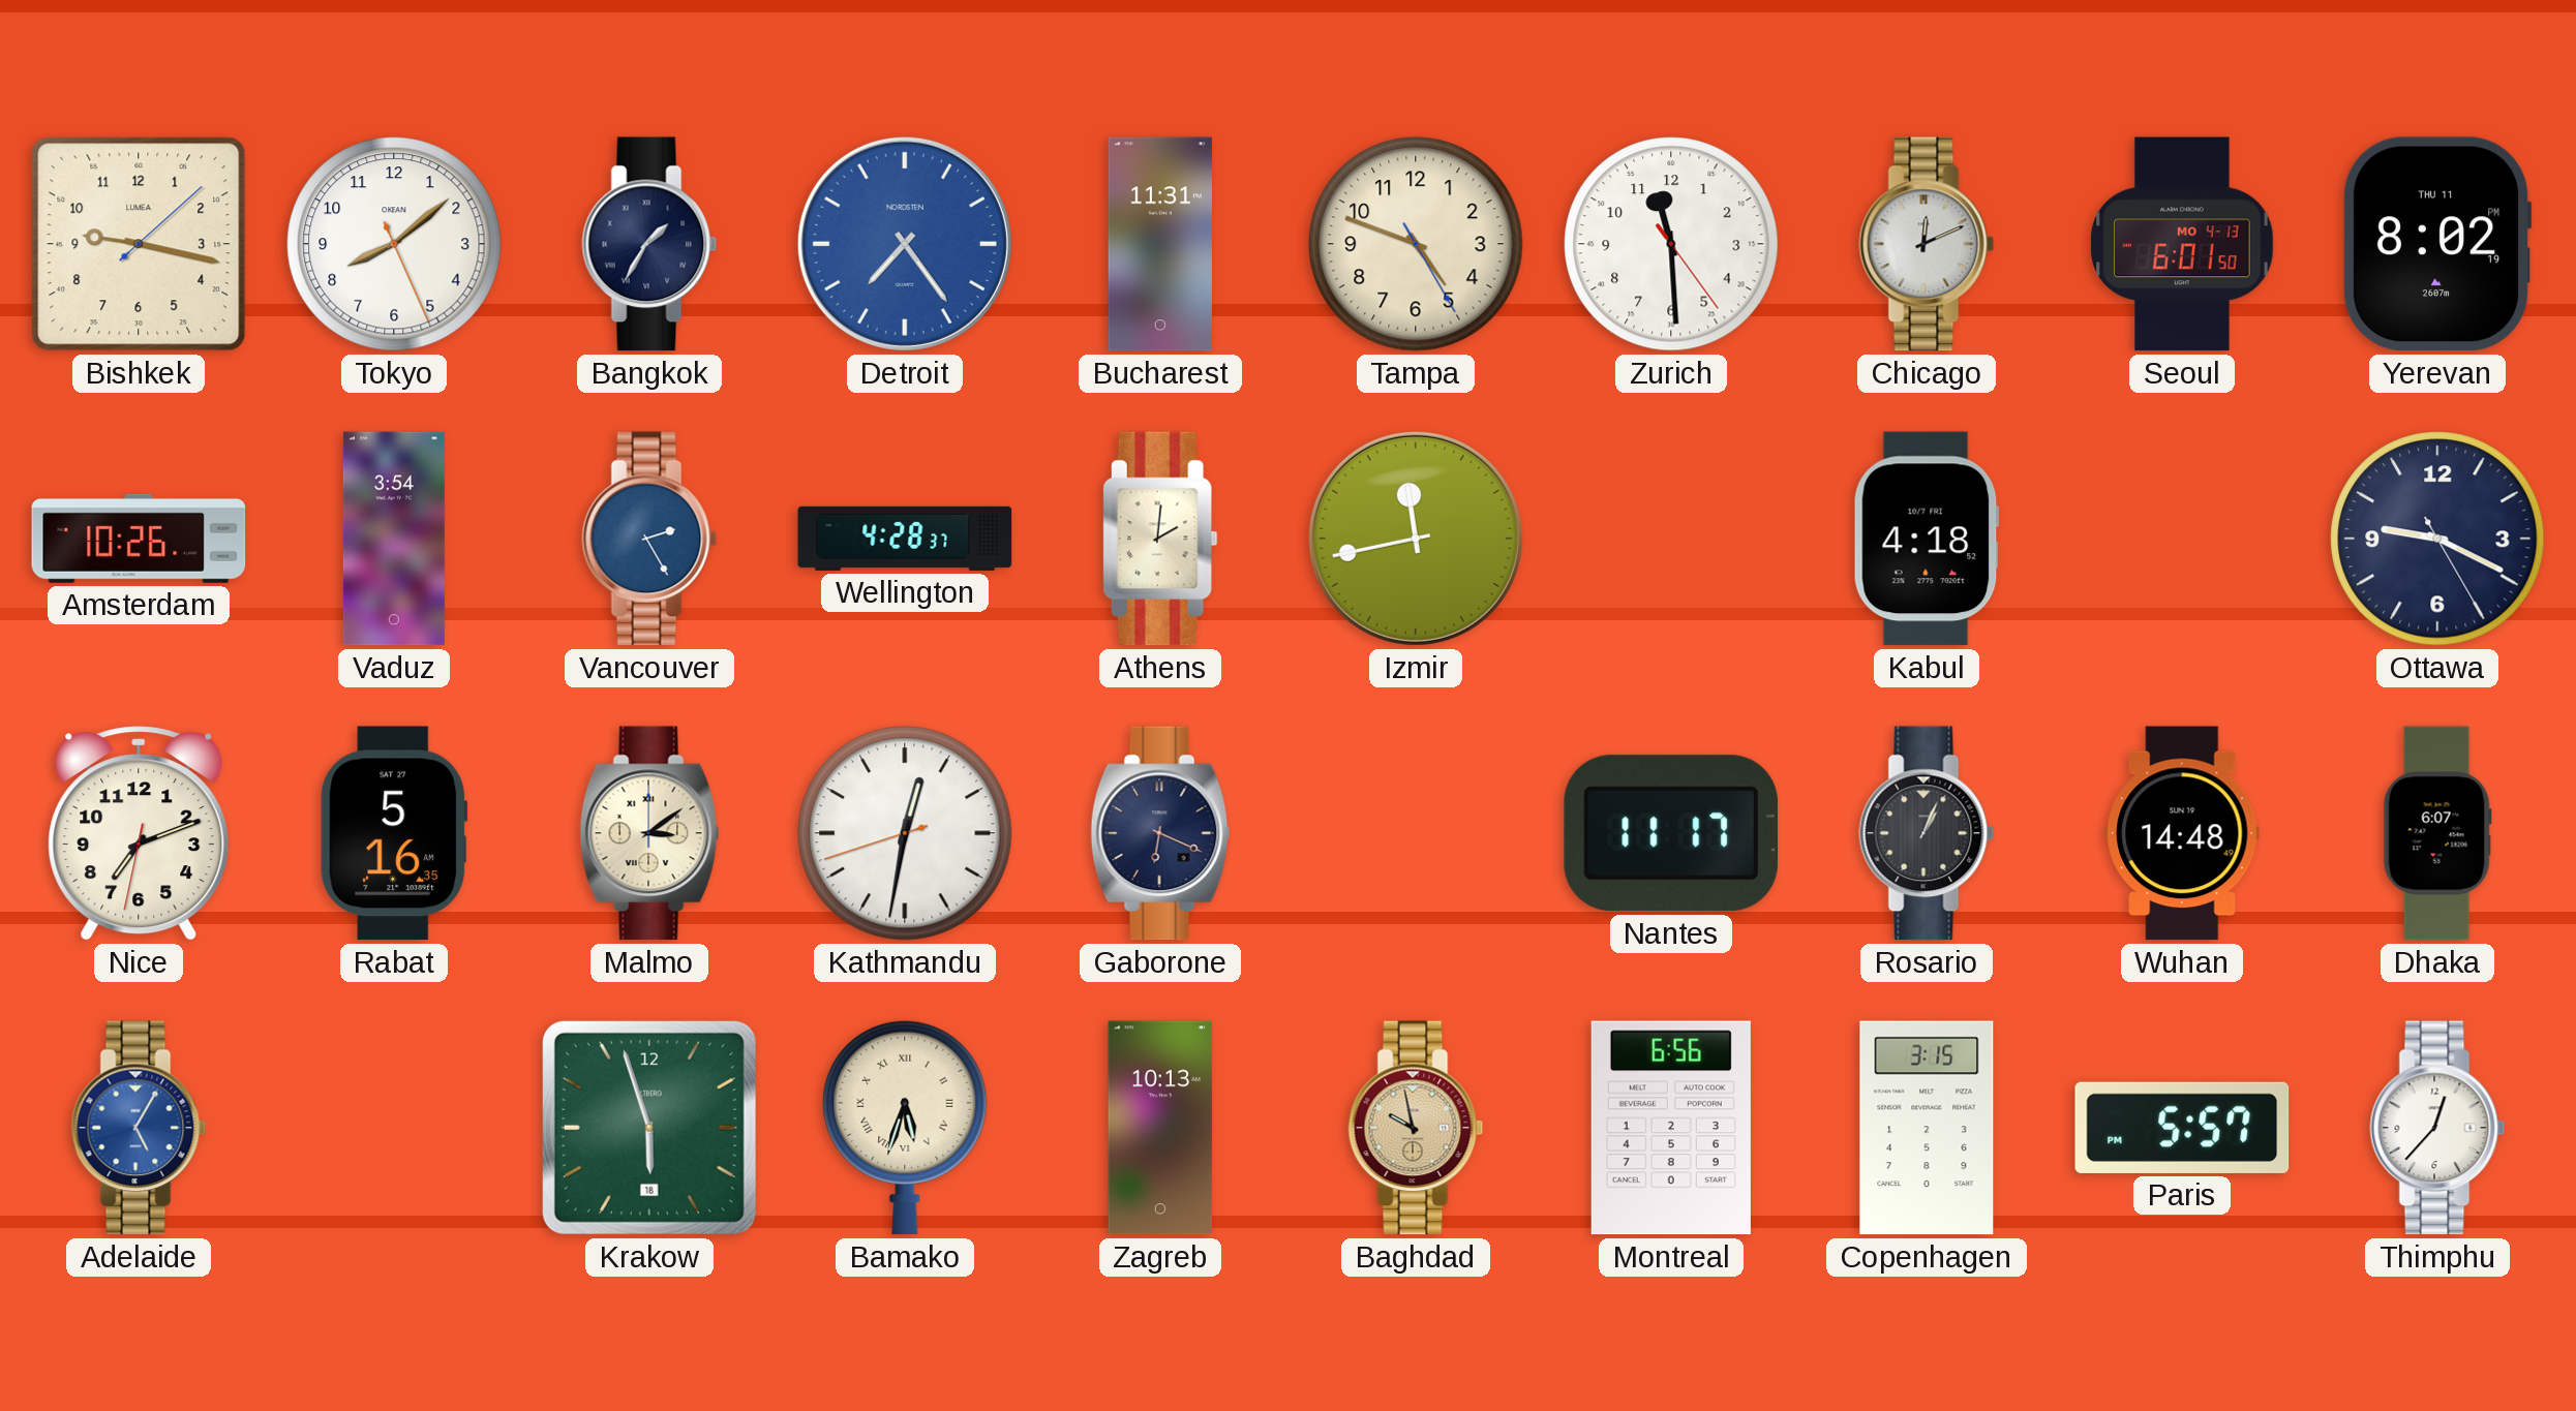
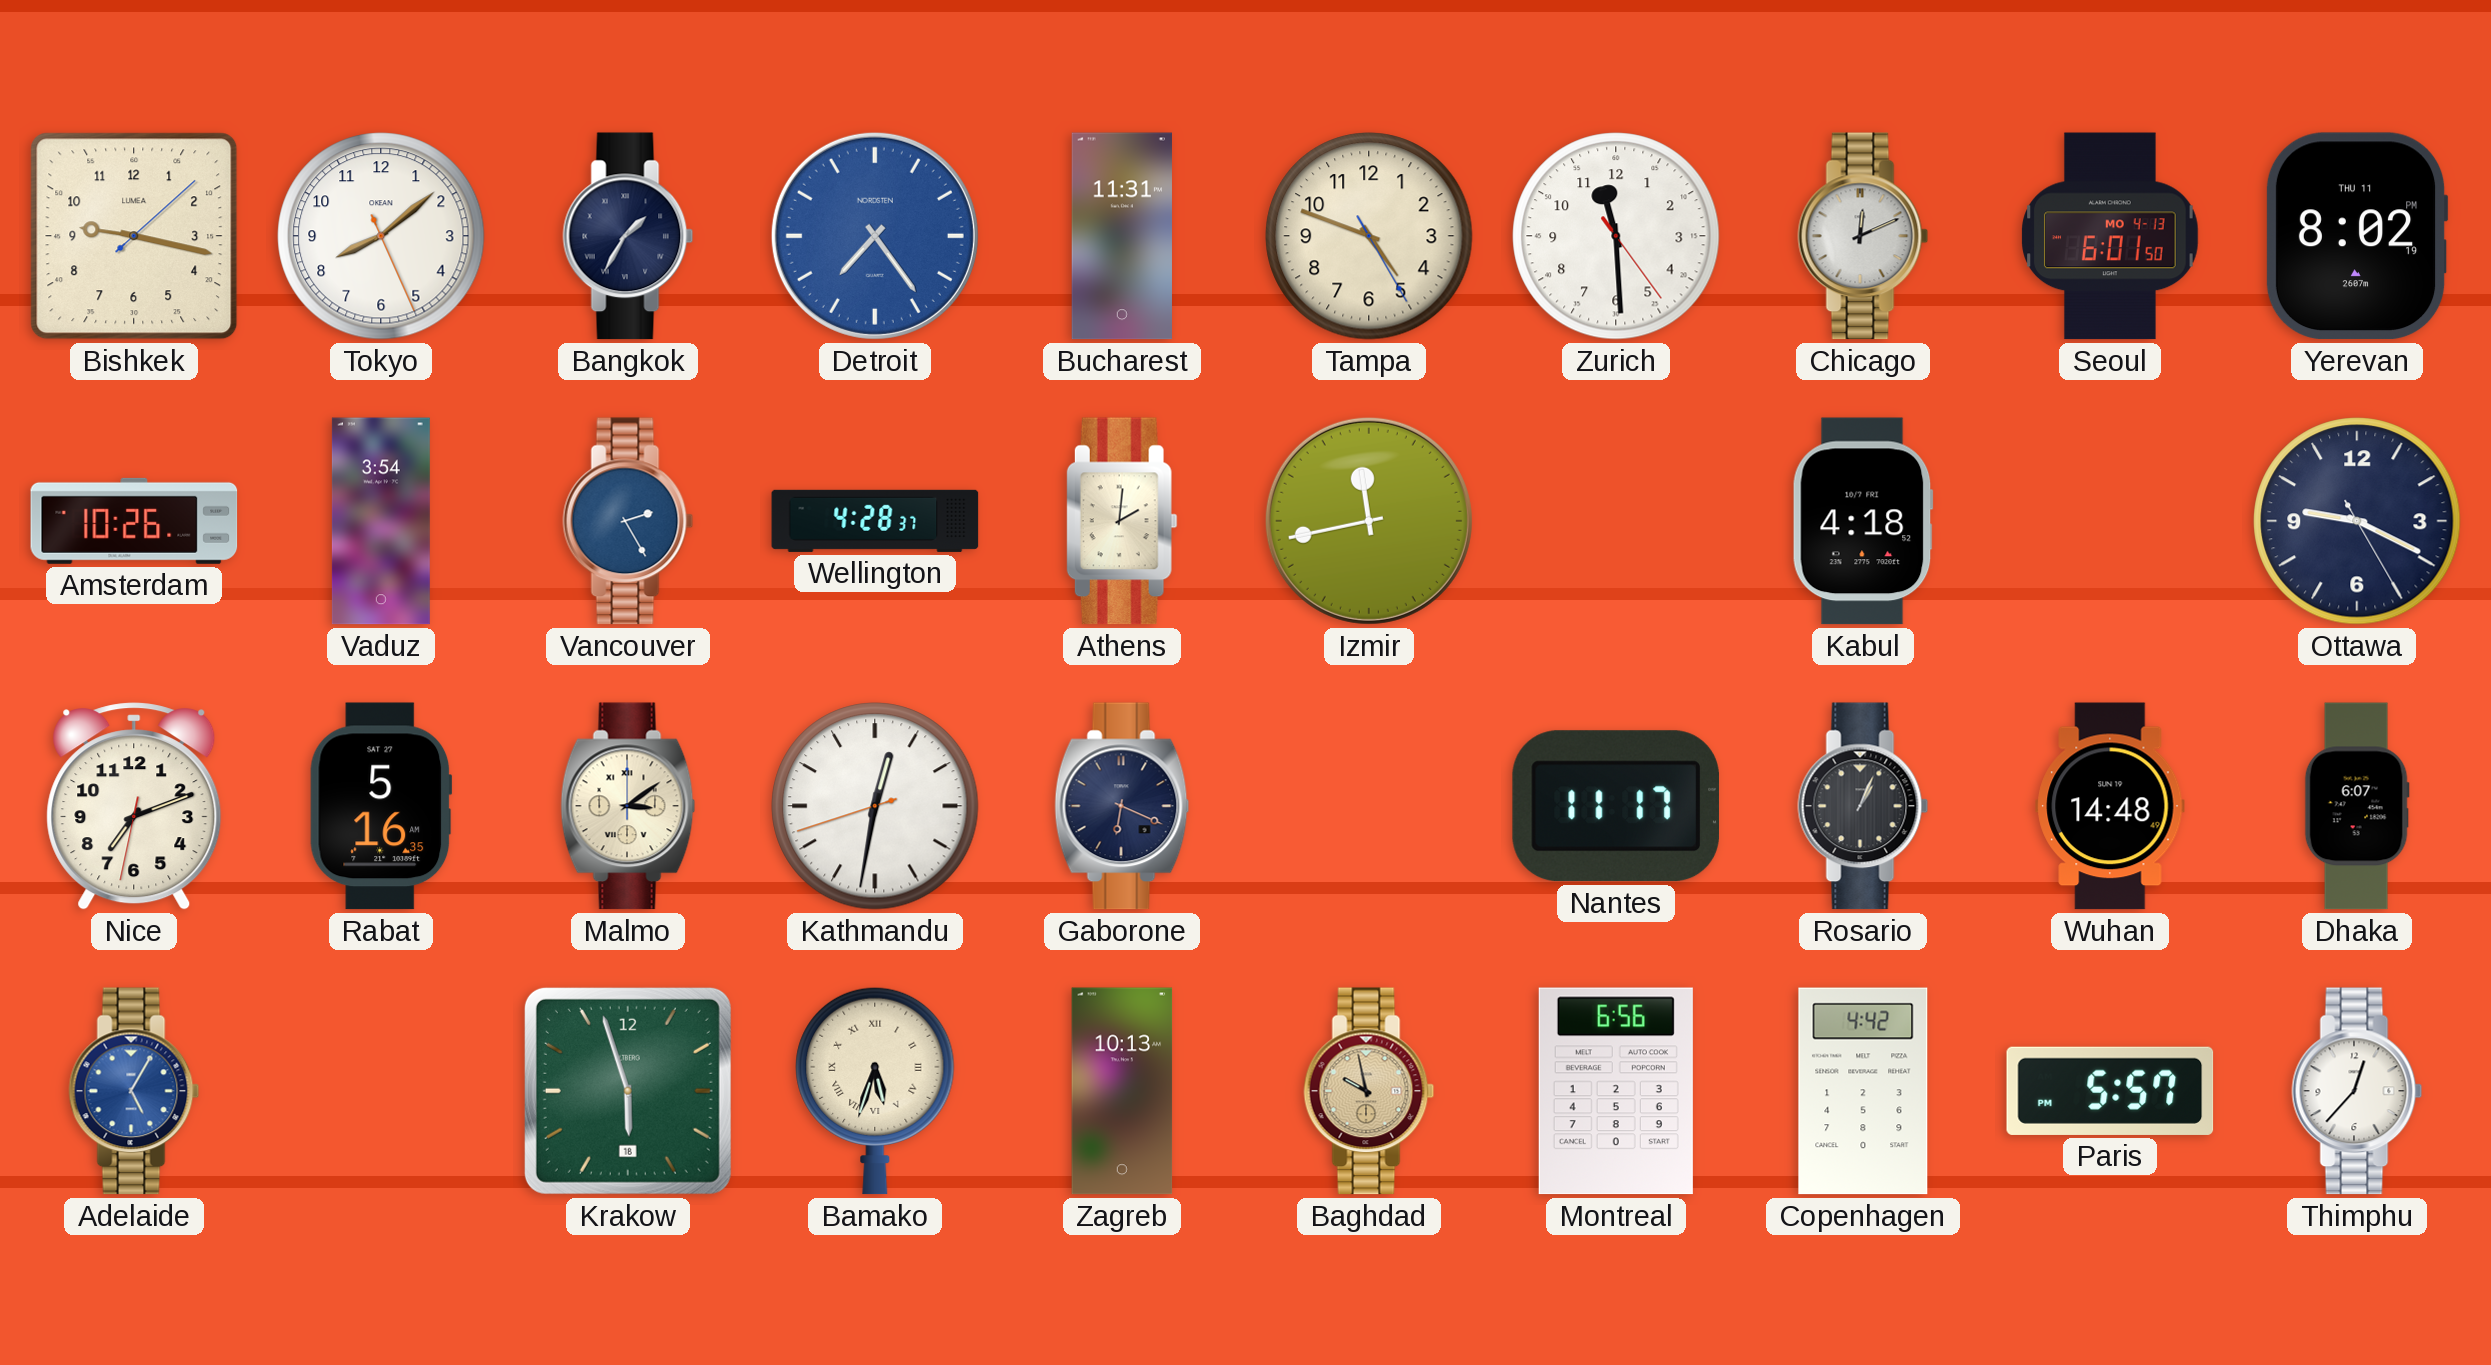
Copenhagen: 3:15 -> 4:42
